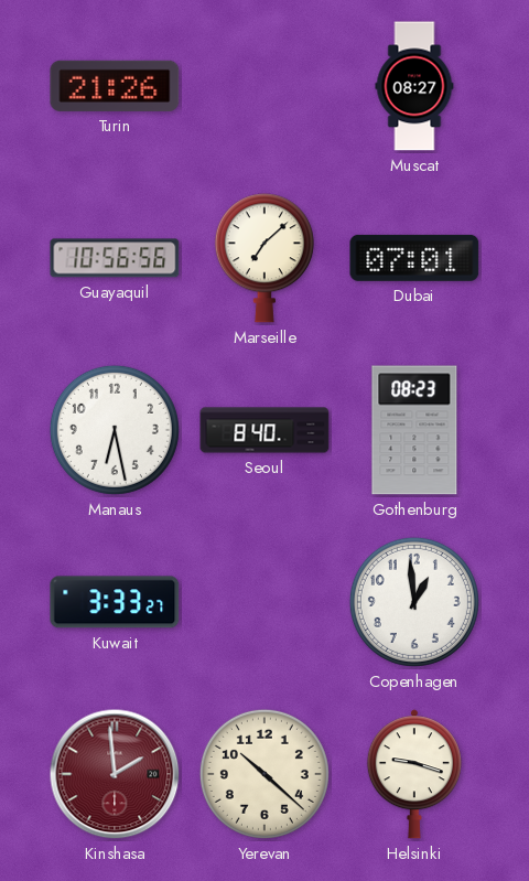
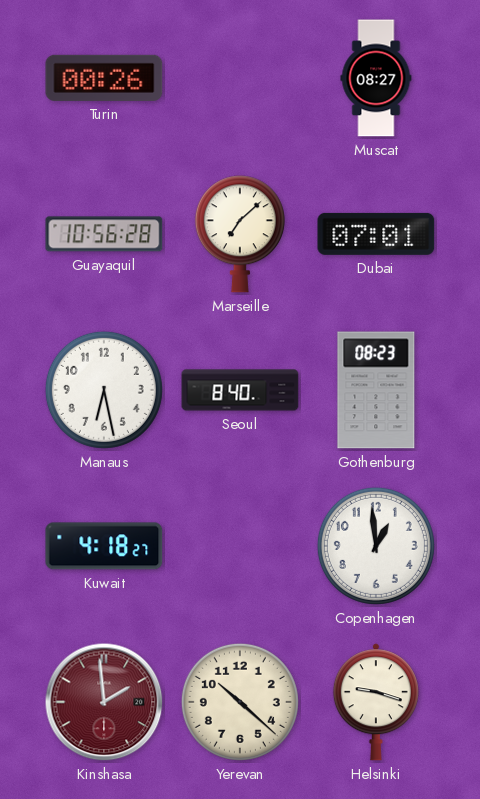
Turin: 21:26 -> 00:26
Guayaquil: 10:56:56 -> 10:56:28
Kuwait: 3:33 -> 4:18
